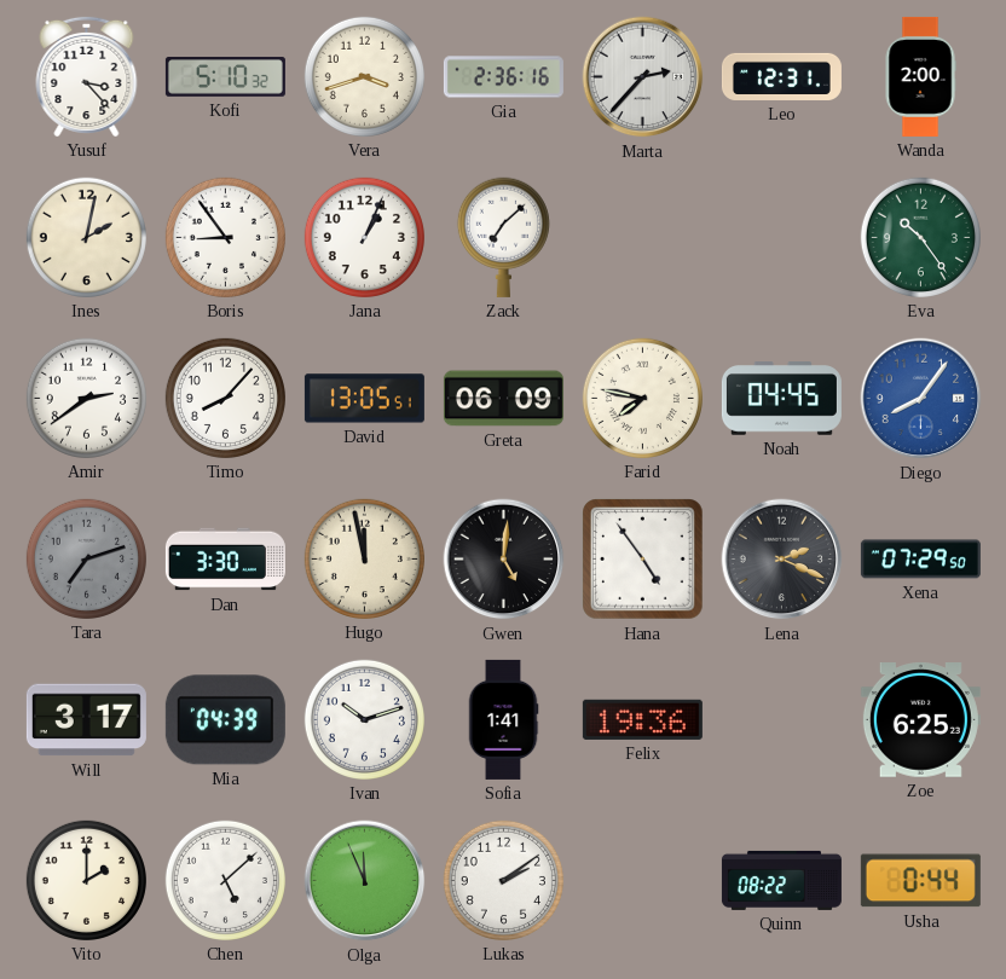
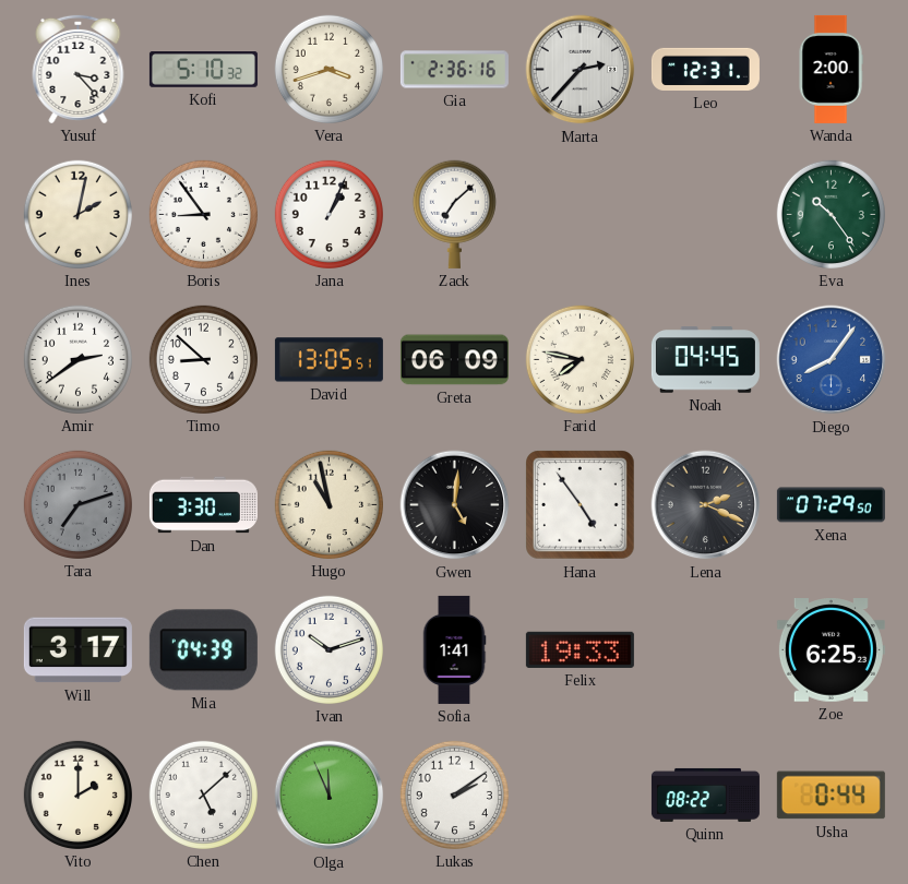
Timo: 8:07 -> 8:52
Hugo: 11:58 -> 10:58
Felix: 19:36 -> 19:33
